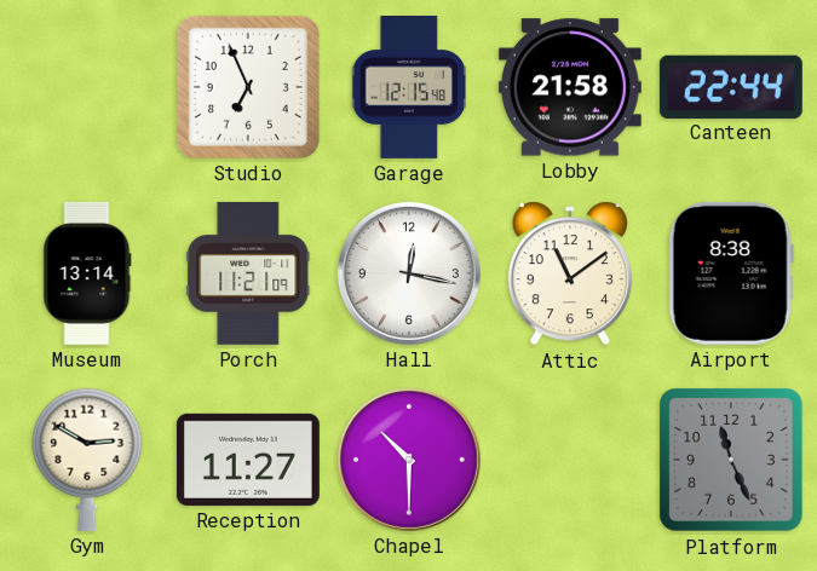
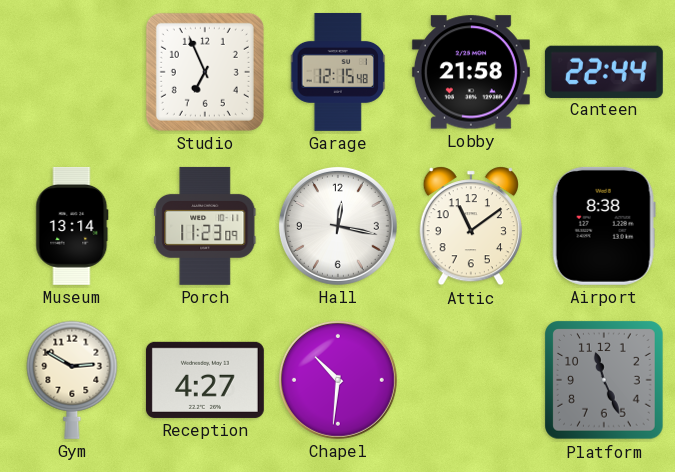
Porch: 11:21 -> 11:23
Reception: 11:27 -> 4:27
Chapel: 10:30 -> 10:31
